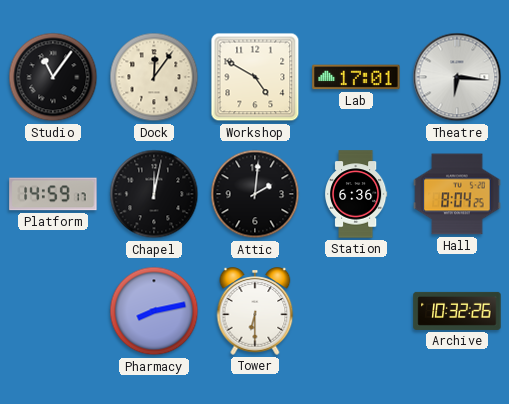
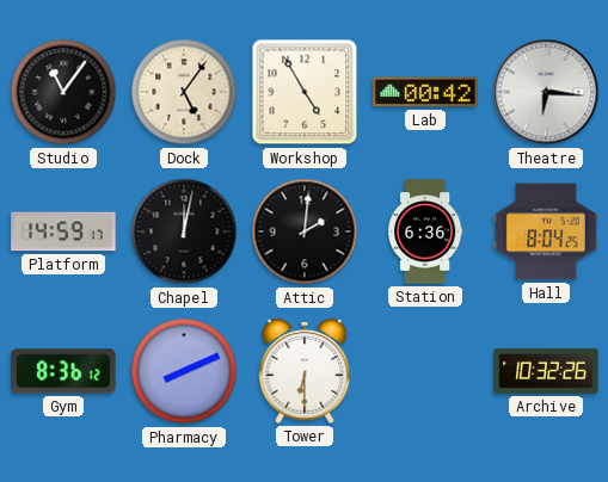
Dock: 12:06 -> 5:06
Workshop: 4:50 -> 4:55
Lab: 17:01 -> 00:42
Gym: none -> 8:36
Pharmacy: 8:13 -> 8:11
